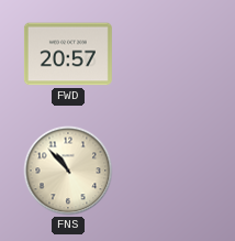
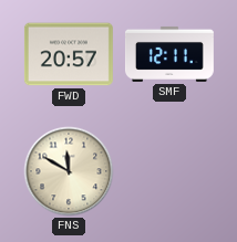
SMF: none -> 12:11
FNS: 10:53 -> 11:50
